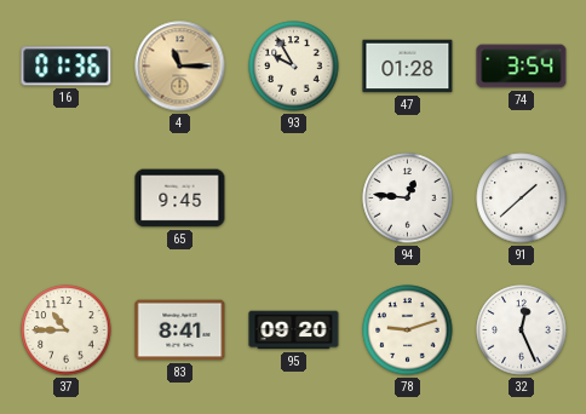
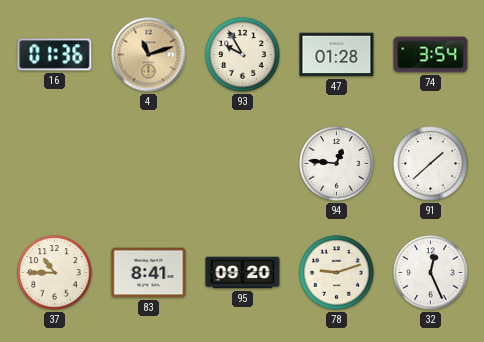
4: 11:15 -> 11:12
65: 9:45 -> none
